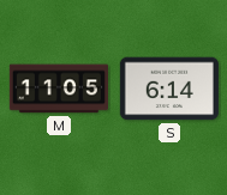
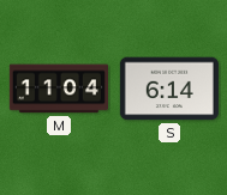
M: 11:05 -> 11:04
